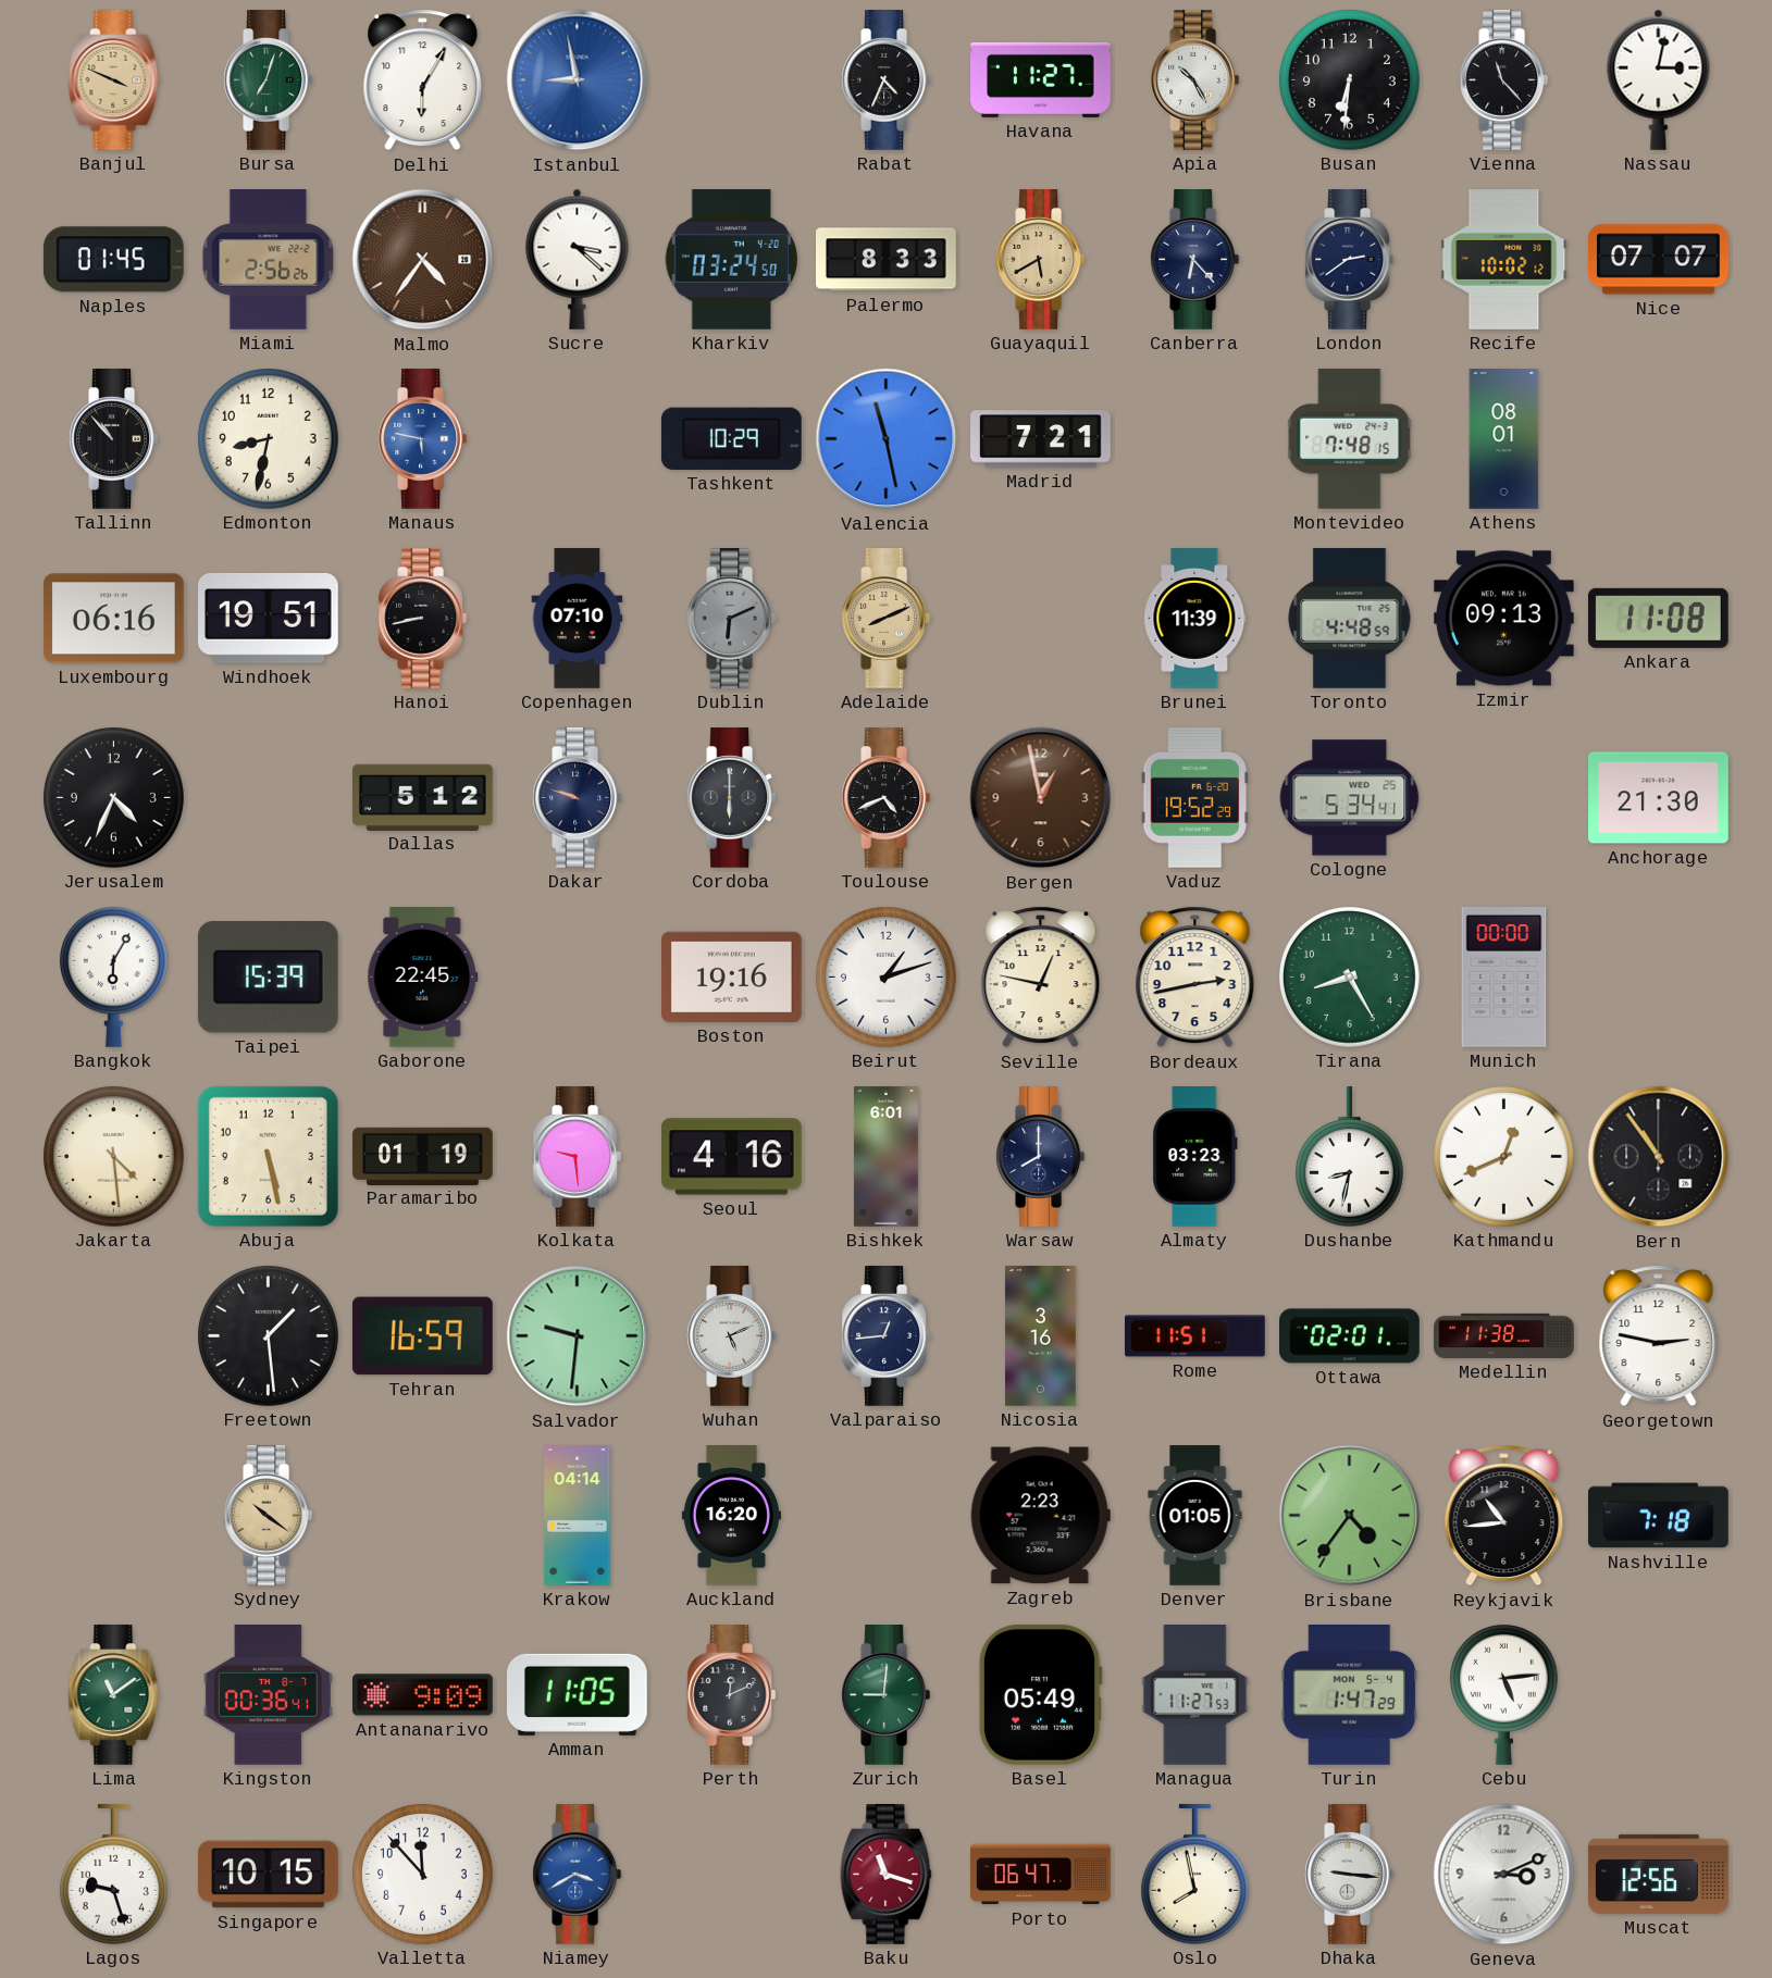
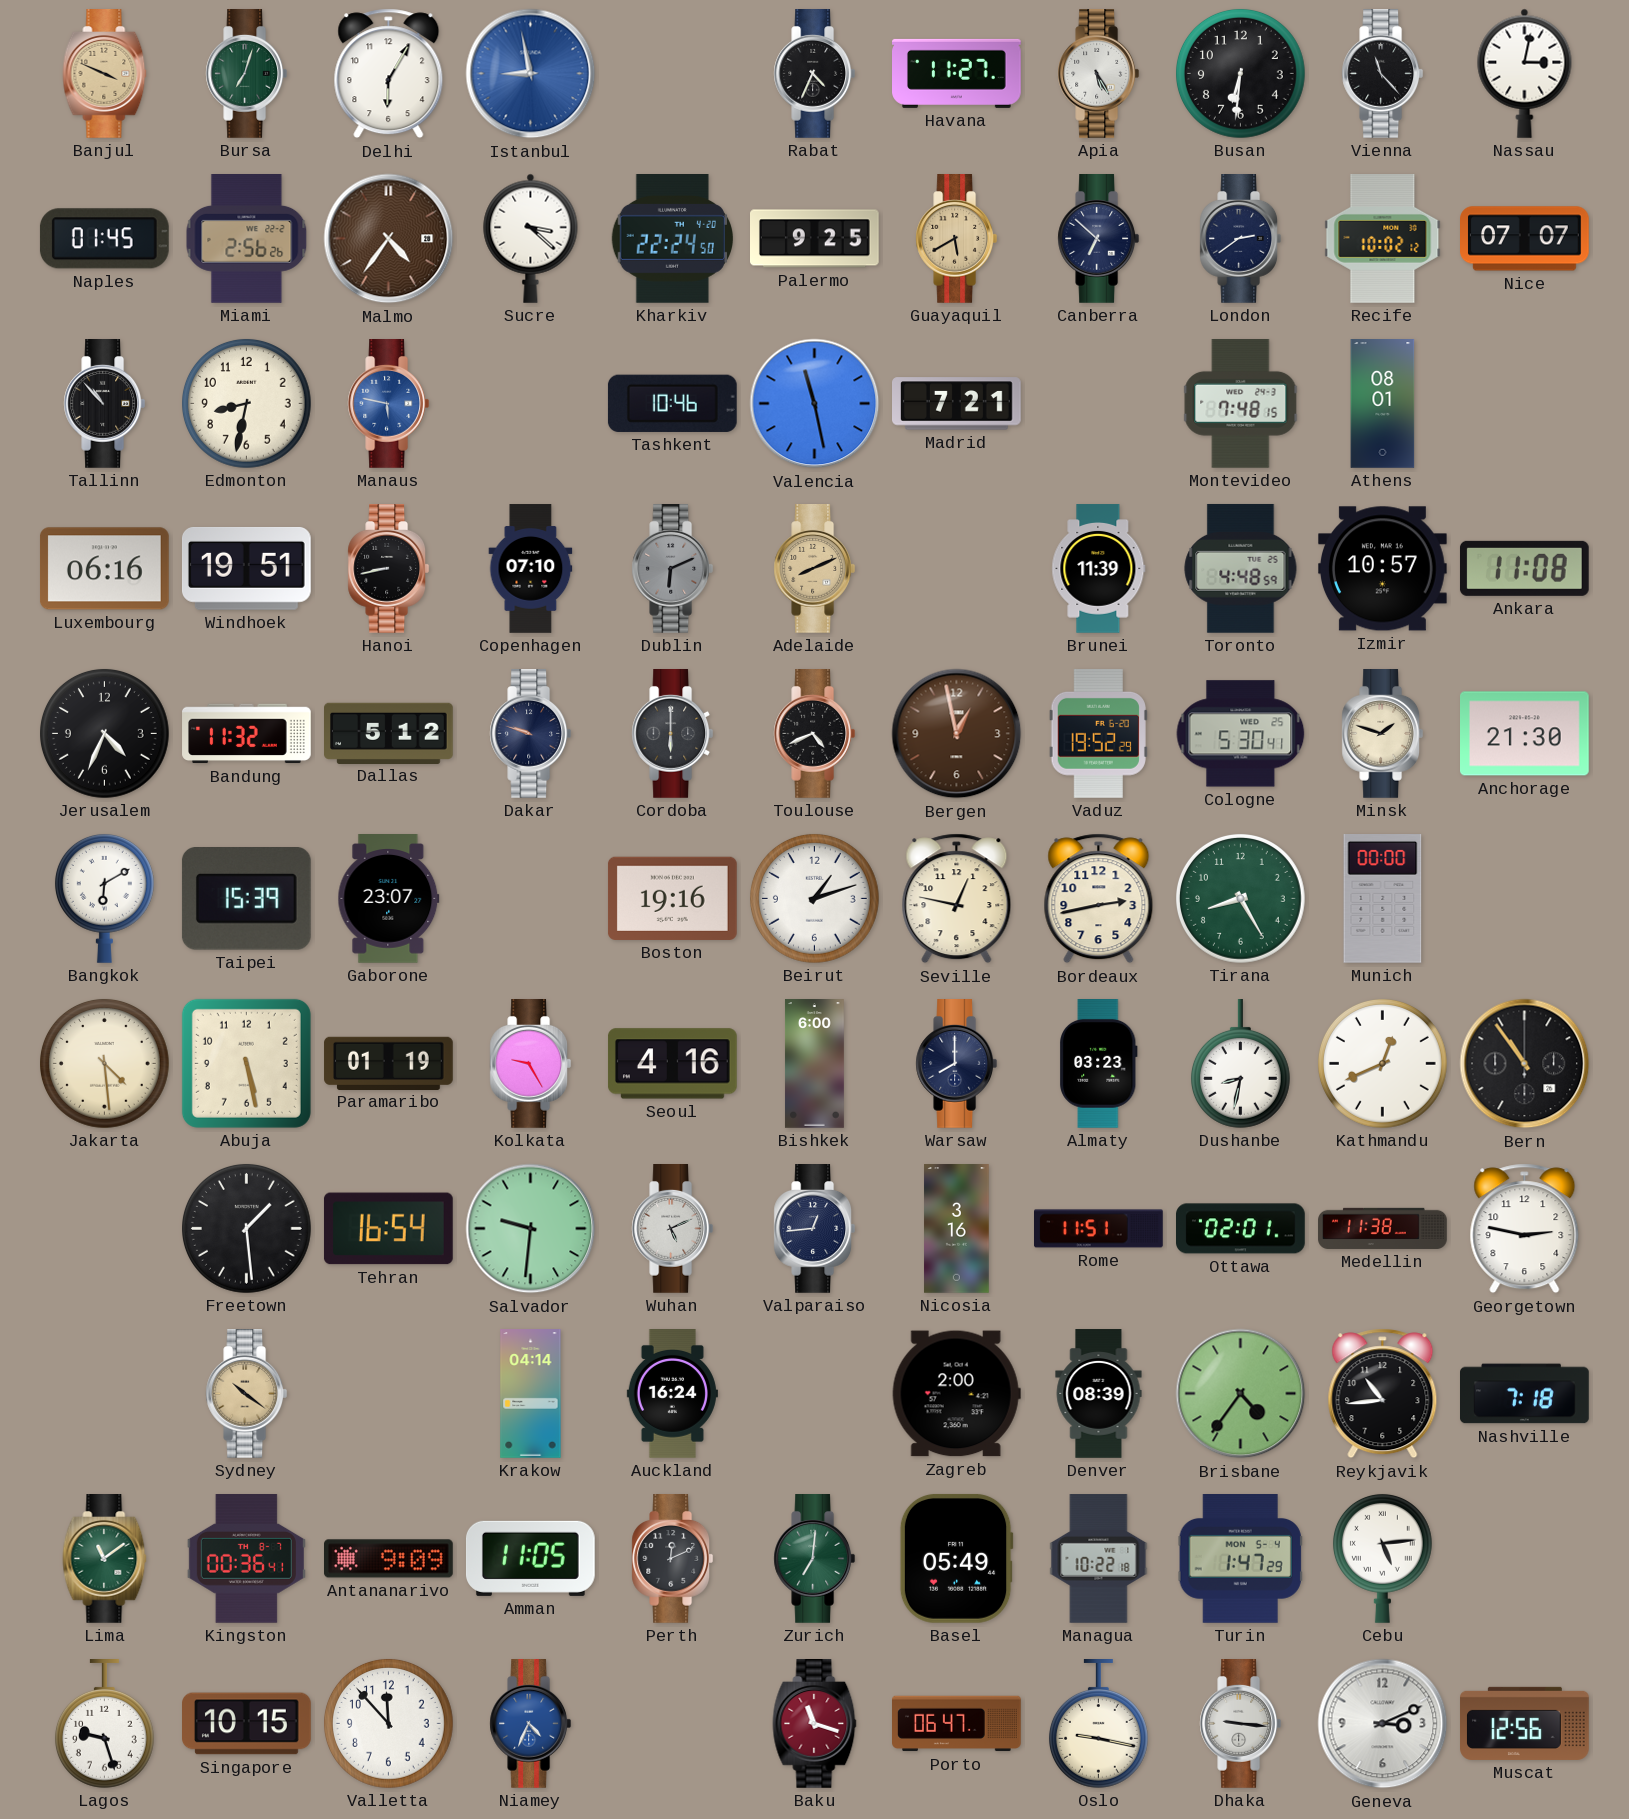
Apia: 10:25 -> 5:25
Kharkiv: 03:24 -> 22:24
Palermo: 8:33 -> 9:25
Canberra: 6:23 -> 6:52
Tashkent: 10:29 -> 10:46
Izmir: 09:13 -> 10:57
Bandung: none -> 11:32
Cologne: 5:34 -> 5:30
Minsk: none -> 1:48
Bangkok: 6:05 -> 6:10
Gaborone: 22:45 -> 23:07
Kolkata: 9:29 -> 9:25
Bishkek: 6:01 -> 6:00
Tehran: 16:59 -> 16:54
Auckland: 16:20 -> 16:24
Zagreb: 2:23 -> 2:00
Denver: 01:05 -> 08:39
Zurich: 9:01 -> 7:01
Managua: 11:27 -> 10:22
Niamey: 3:40 -> 4:34
Oslo: 7:58 -> 9:17
